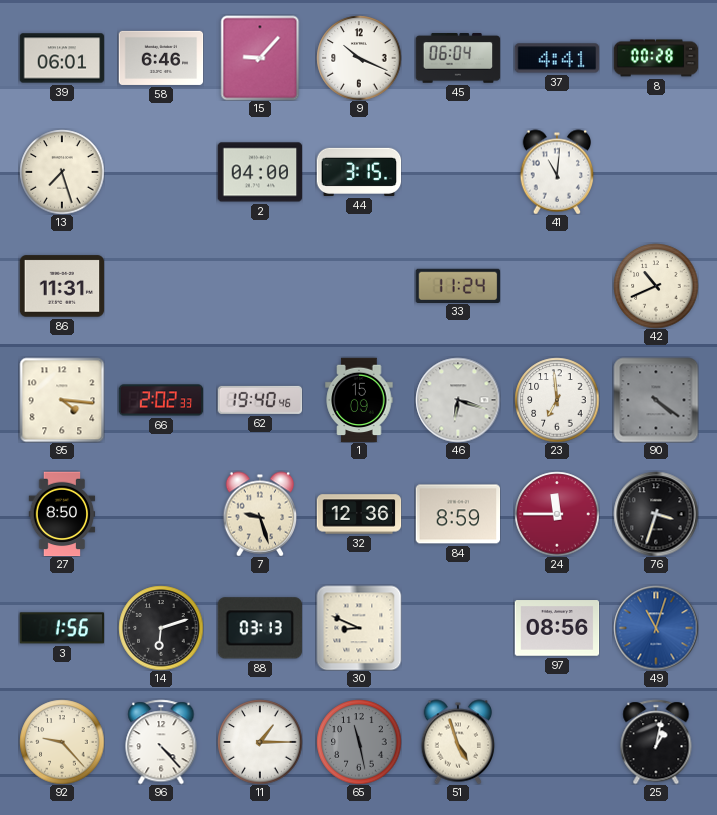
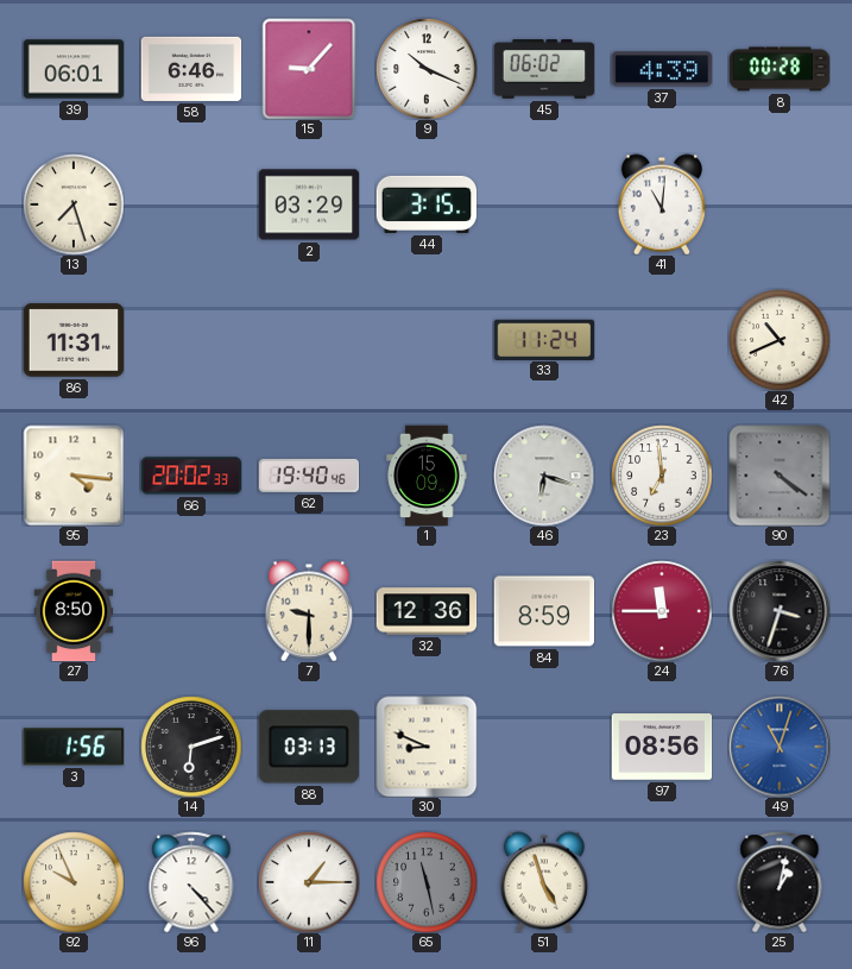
45: 06:04 -> 06:02
37: 4:41 -> 4:39
2: 04:00 -> 03:29
66: 2:02 -> 20:02
7: 9:27 -> 9:30
92: 9:23 -> 9:56
